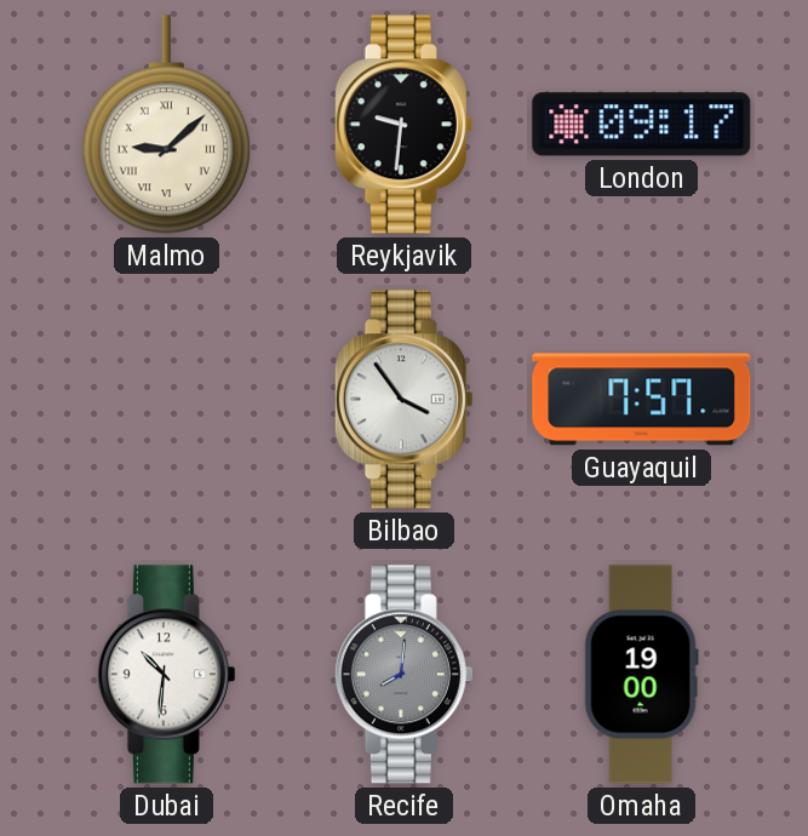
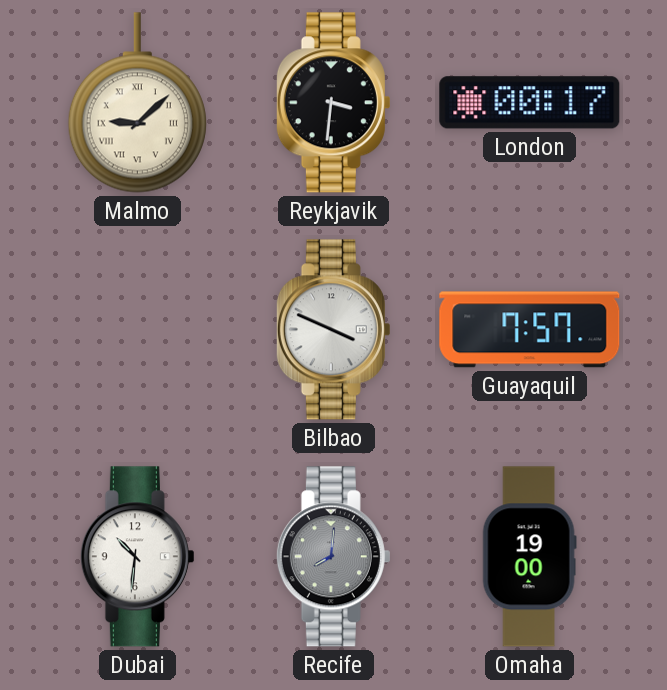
Reykjavik: 9:31 -> 3:31
London: 09:17 -> 00:17
Bilbao: 3:54 -> 3:49
